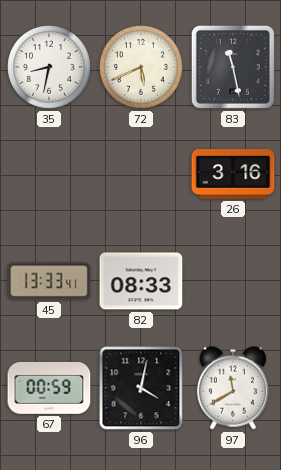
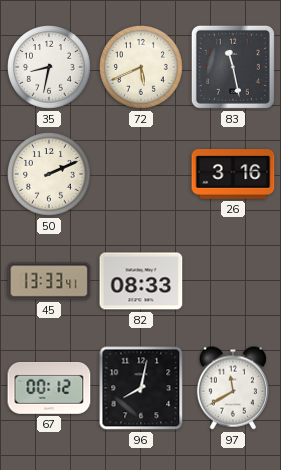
50: none -> 2:11
67: 00:59 -> 00:12
96: 4:02 -> 8:02
